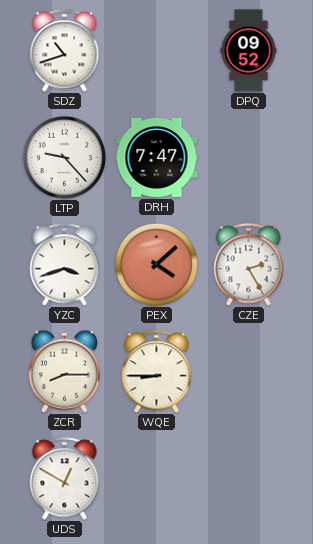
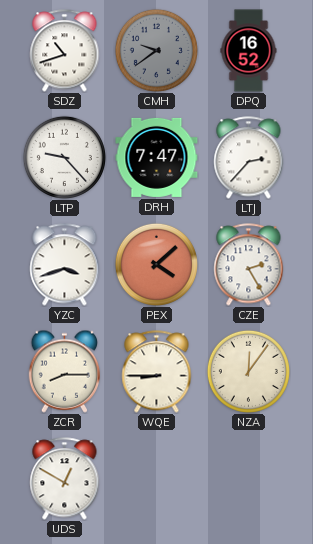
CMH: none -> 9:39
DPQ: 09:52 -> 16:52
LTJ: none -> 2:37
NZA: none -> 12:06
